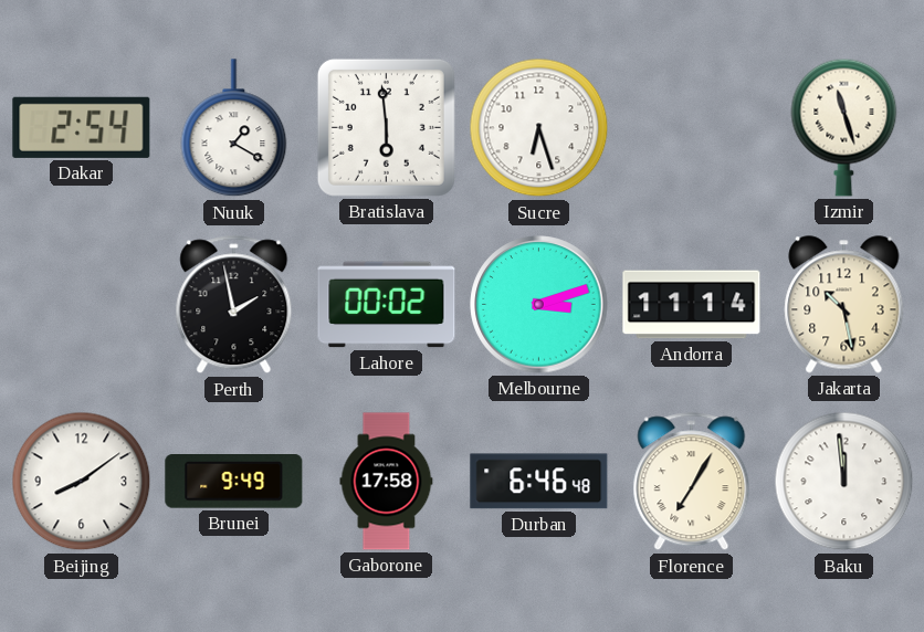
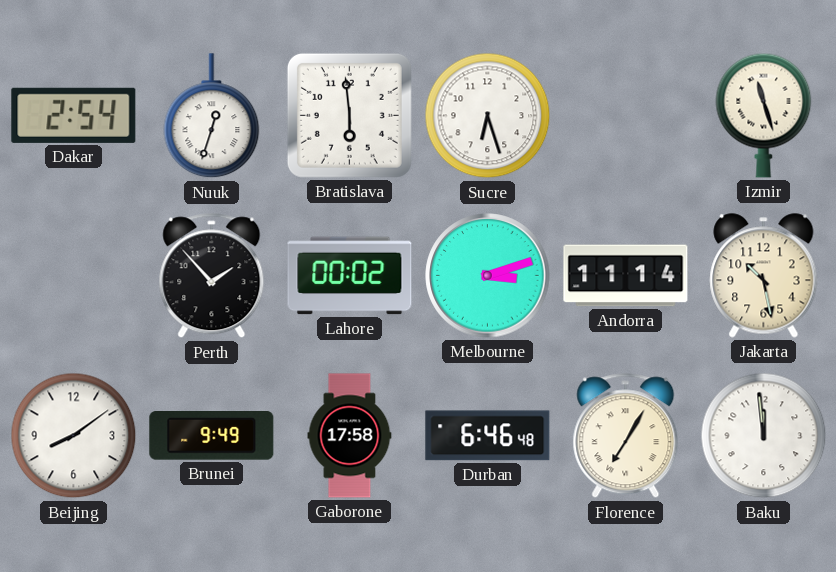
Nuuk: 1:20 -> 12:33
Perth: 1:58 -> 1:53
